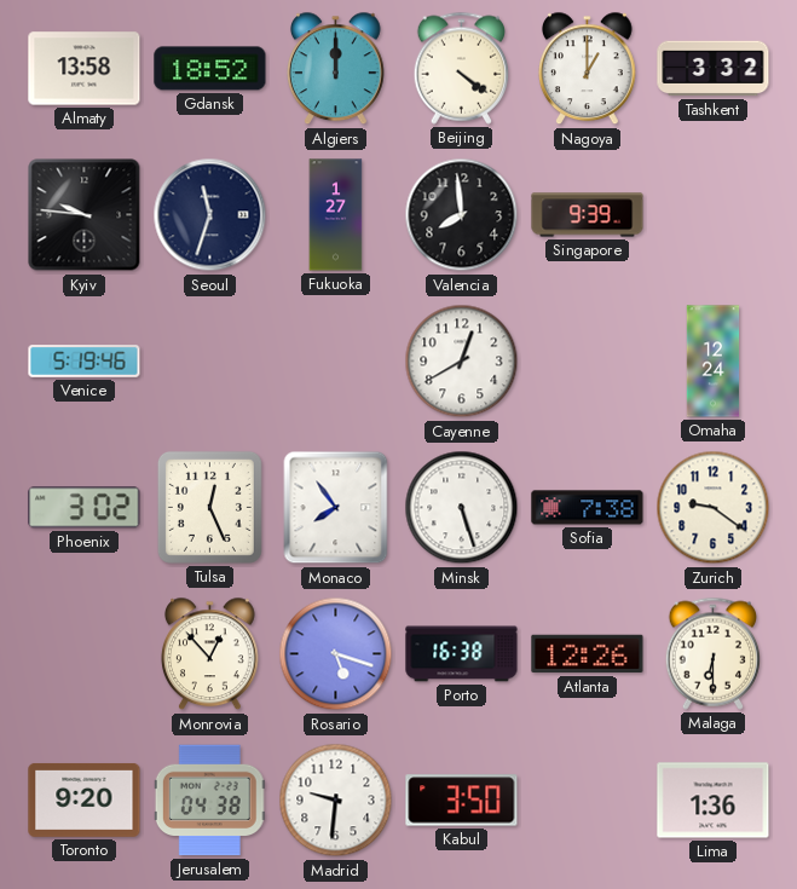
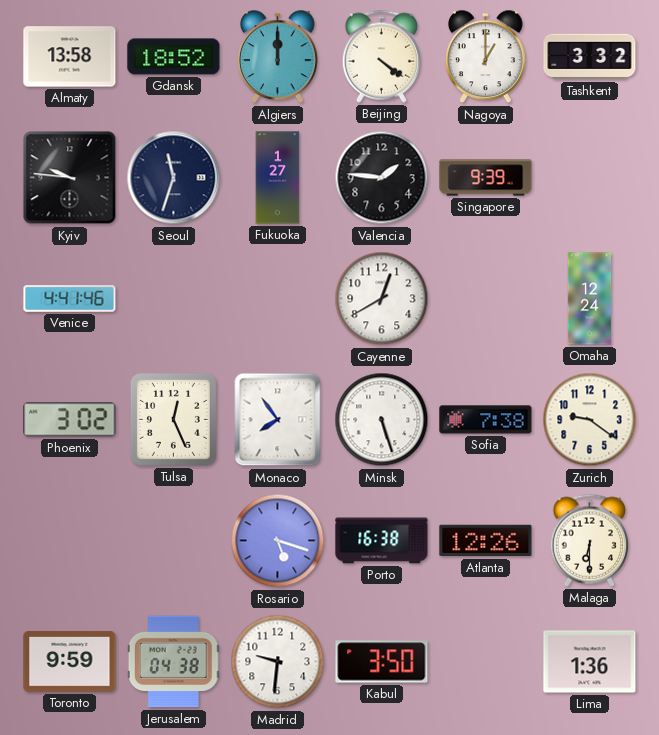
Valencia: 7:59 -> 1:46
Venice: 5:19 -> 4:41
Monrovia: 12:53 -> none
Toronto: 9:20 -> 9:59
